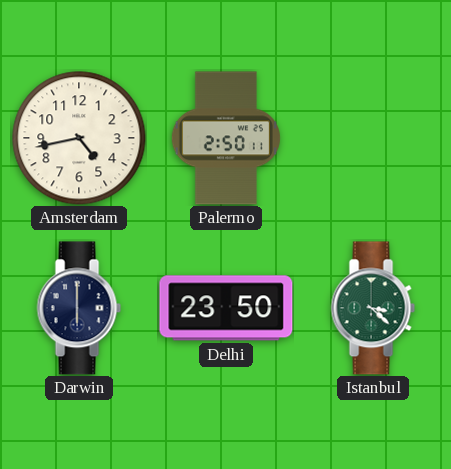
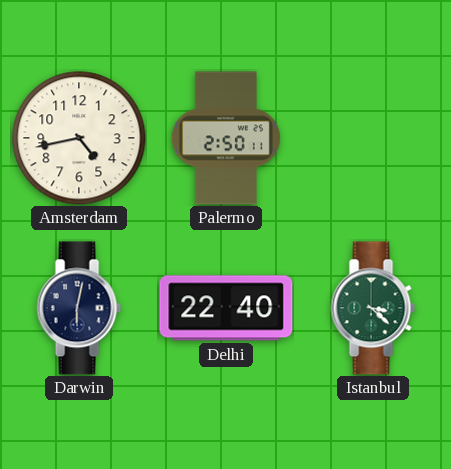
Darwin: 6:00 -> 6:02
Delhi: 23:50 -> 22:40
